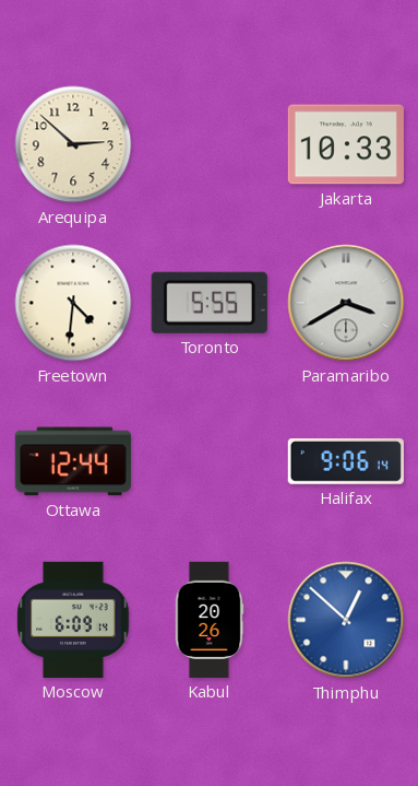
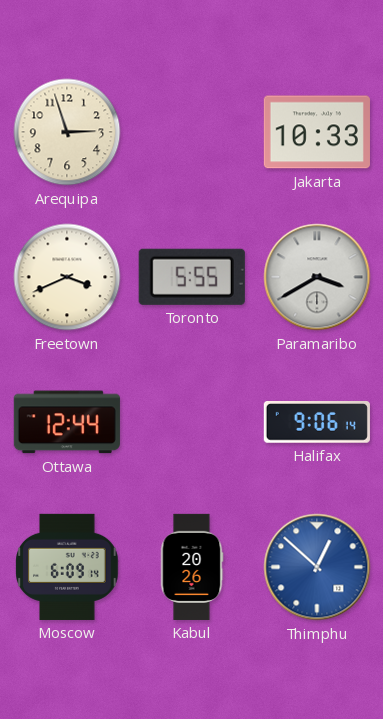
Arequipa: 2:52 -> 2:57
Freetown: 4:31 -> 3:41
